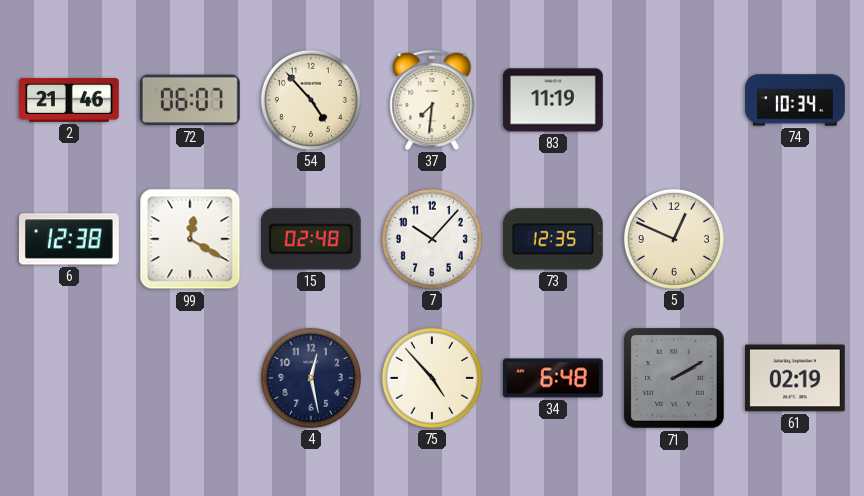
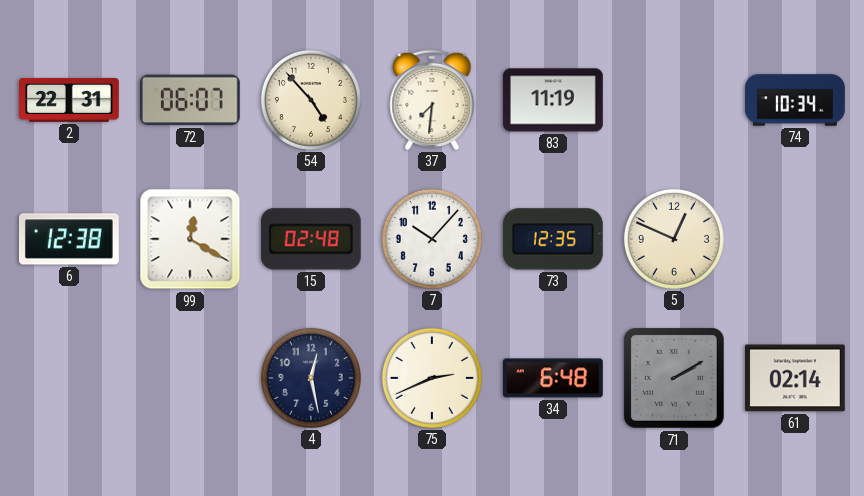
2: 21:46 -> 22:31
75: 4:53 -> 2:41
61: 02:19 -> 02:14
